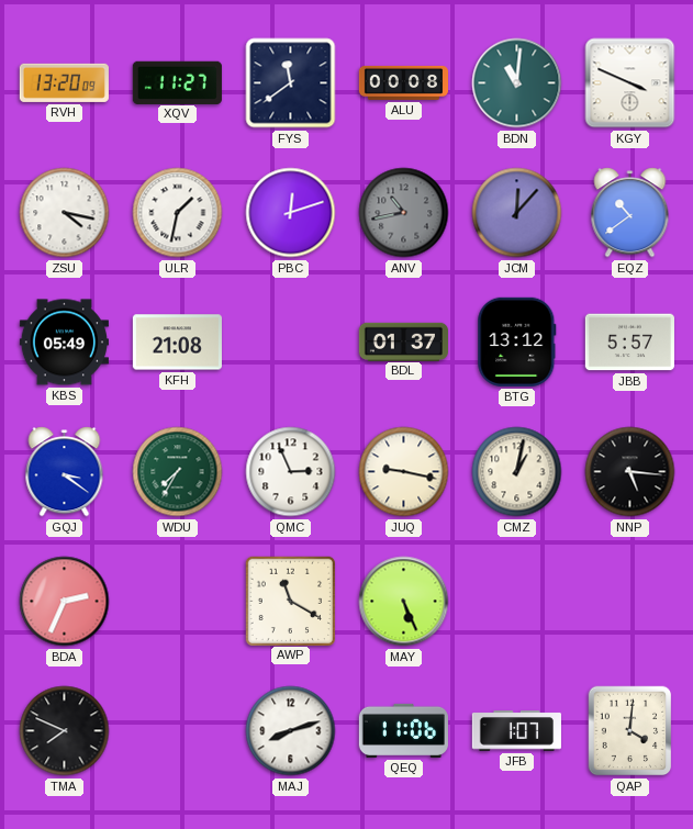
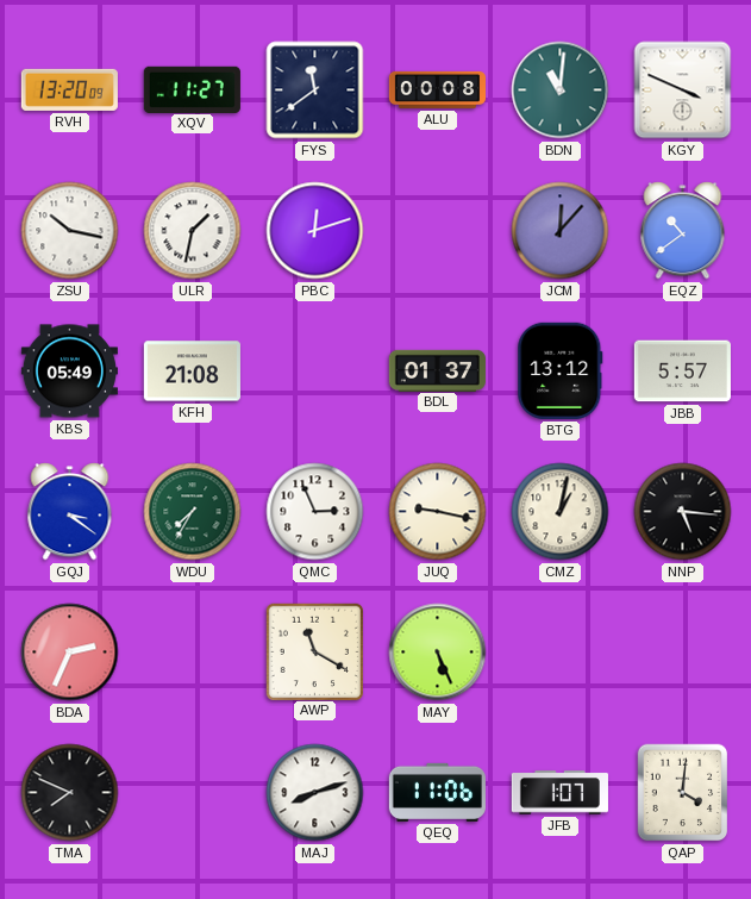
ZSU: 4:17 -> 10:17
ANV: 10:43 -> none
